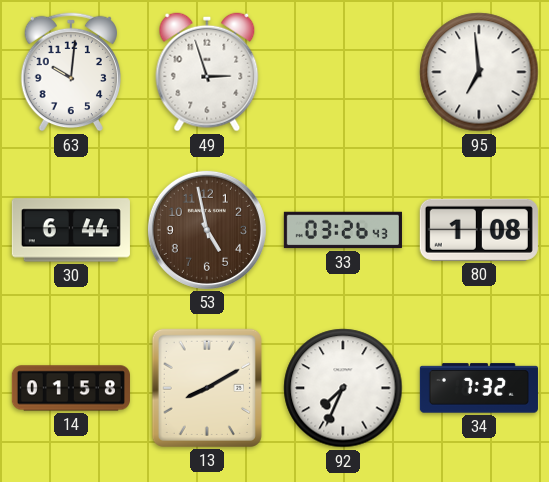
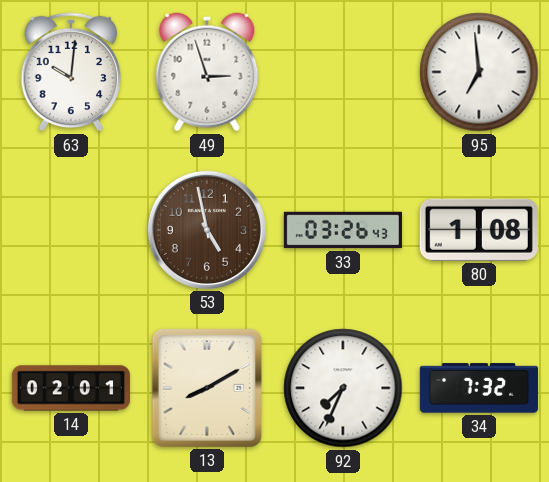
30: 6:44 -> none
14: 01:58 -> 02:01
